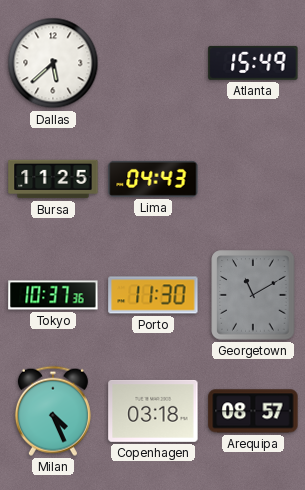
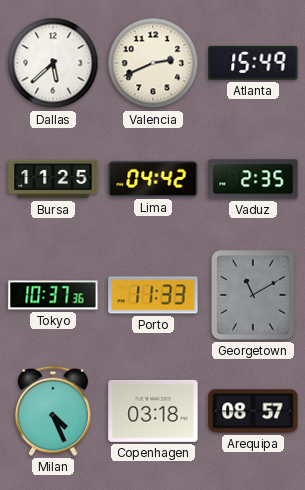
Valencia: none -> 2:41
Lima: 04:43 -> 04:42
Vaduz: none -> 2:35
Porto: 11:30 -> 11:33
